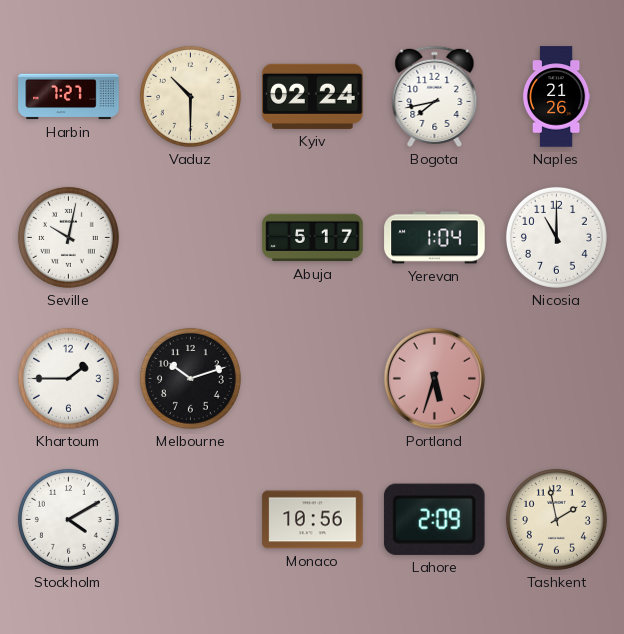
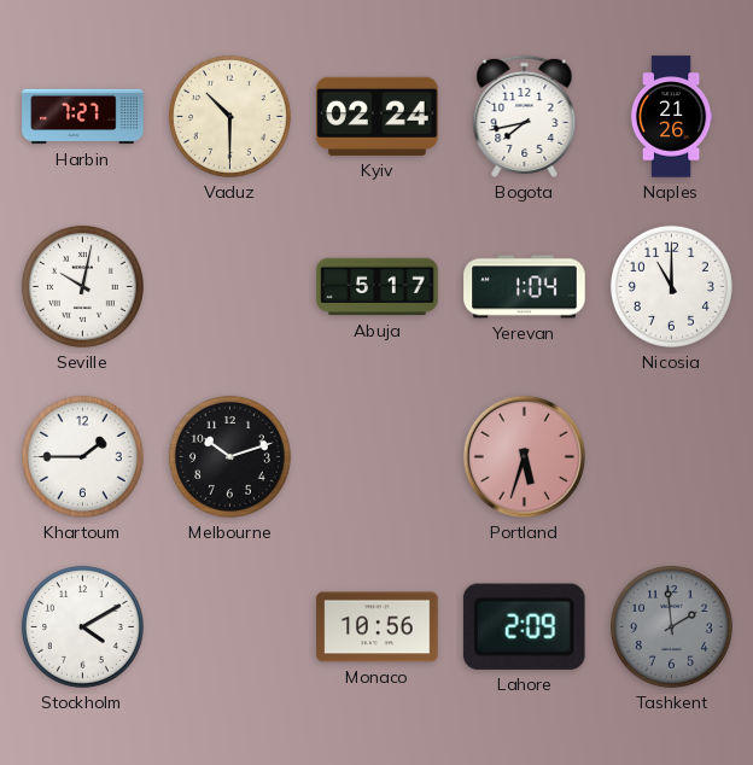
Tashkent: 1:58 -> 1:59
Tashkent dial: cream -> grey
